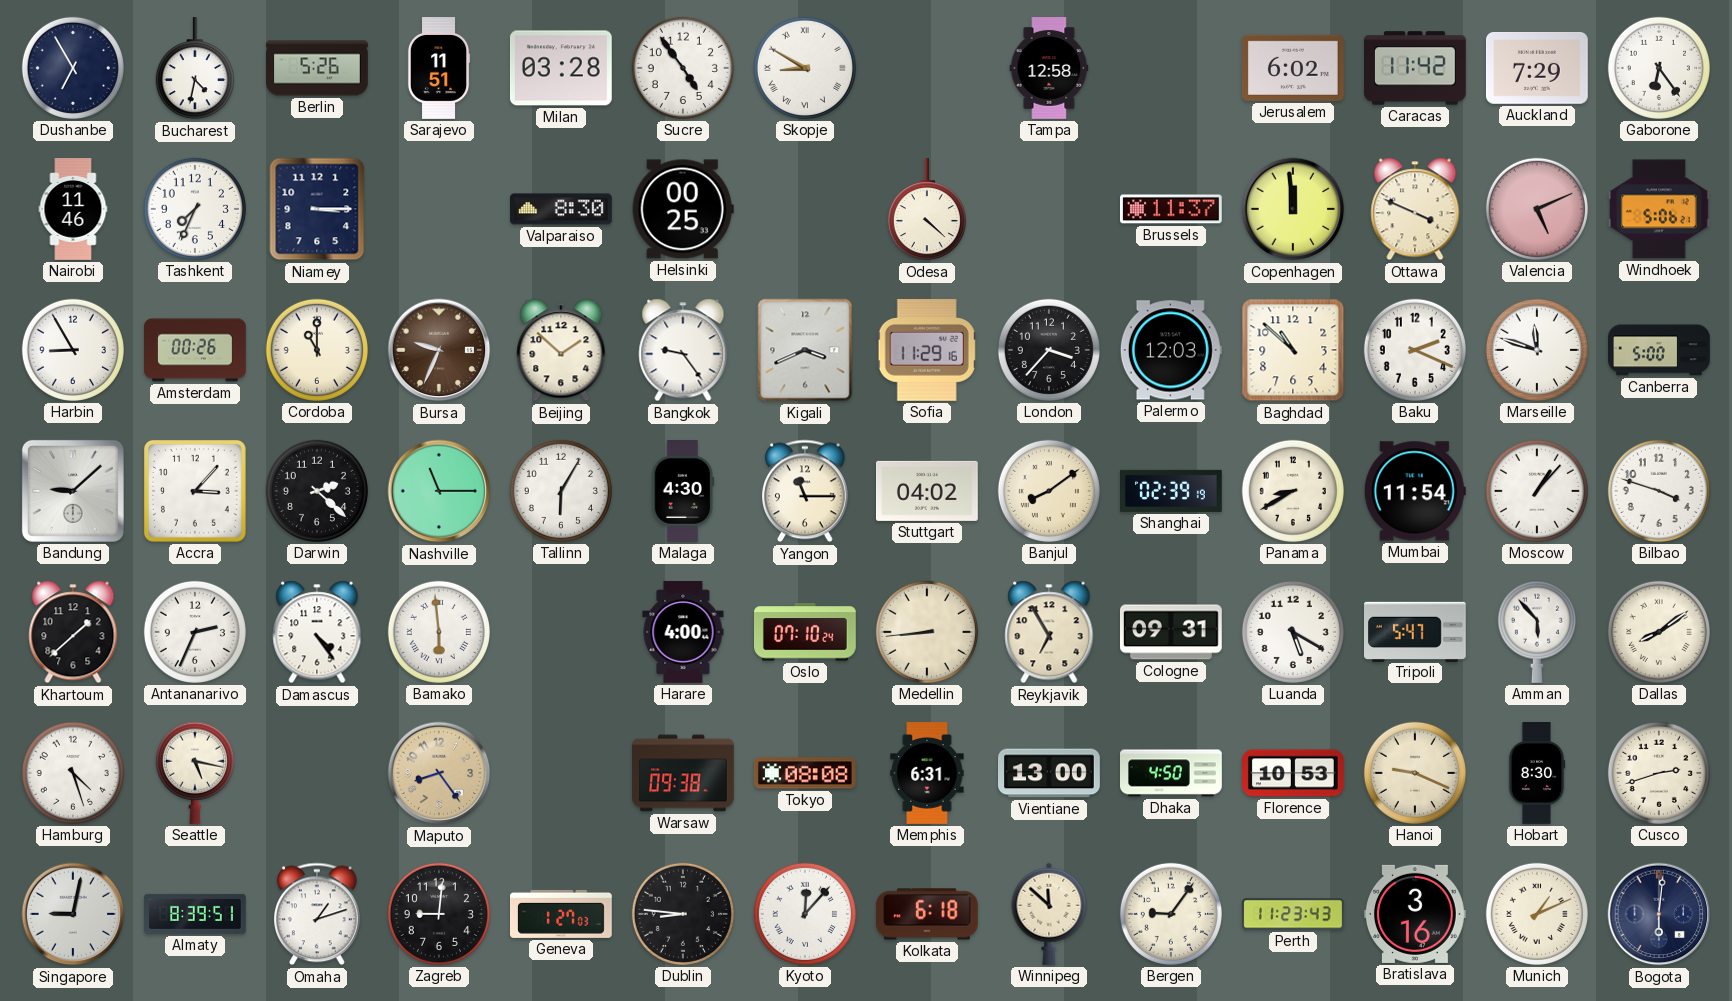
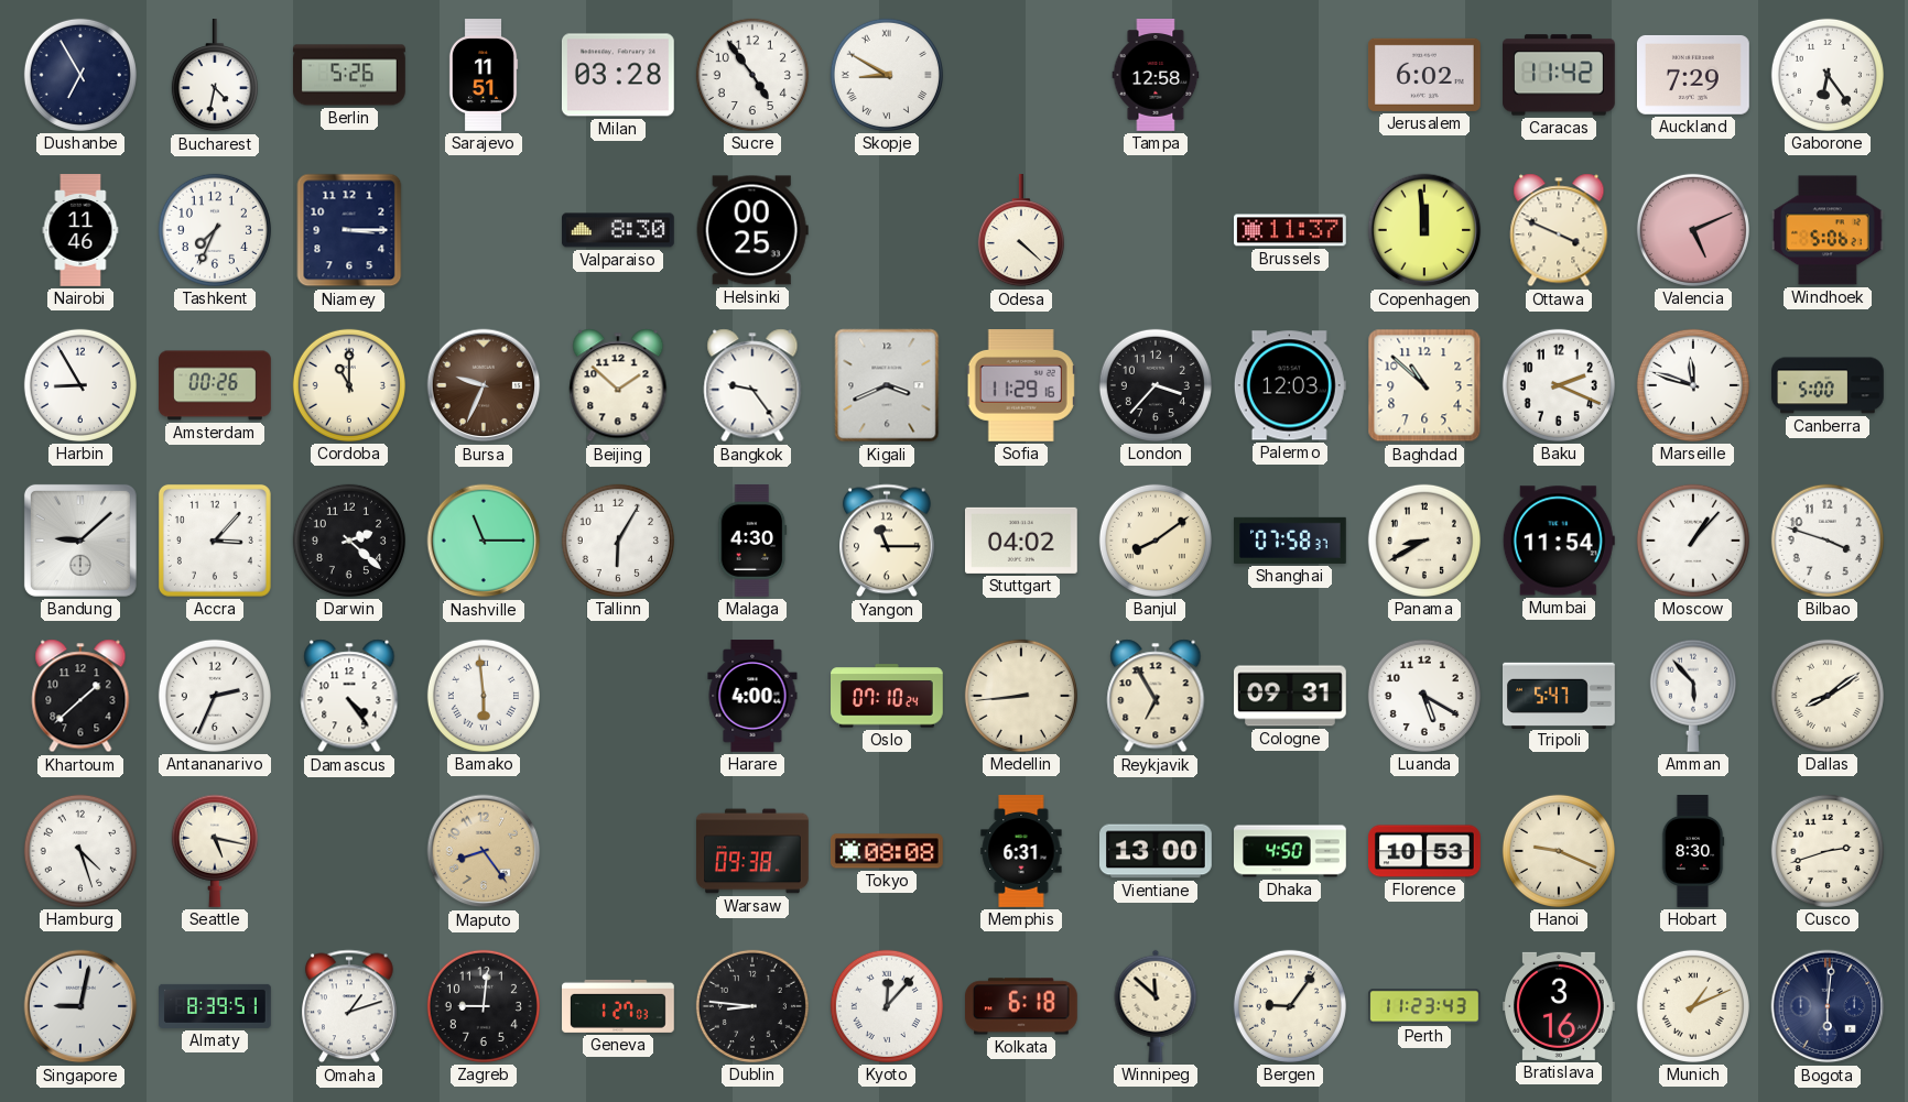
Shanghai: 02:39 -> 07:58
